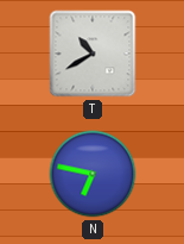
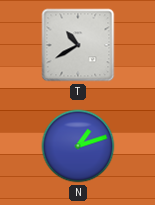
N: 6:47 -> 1:12
